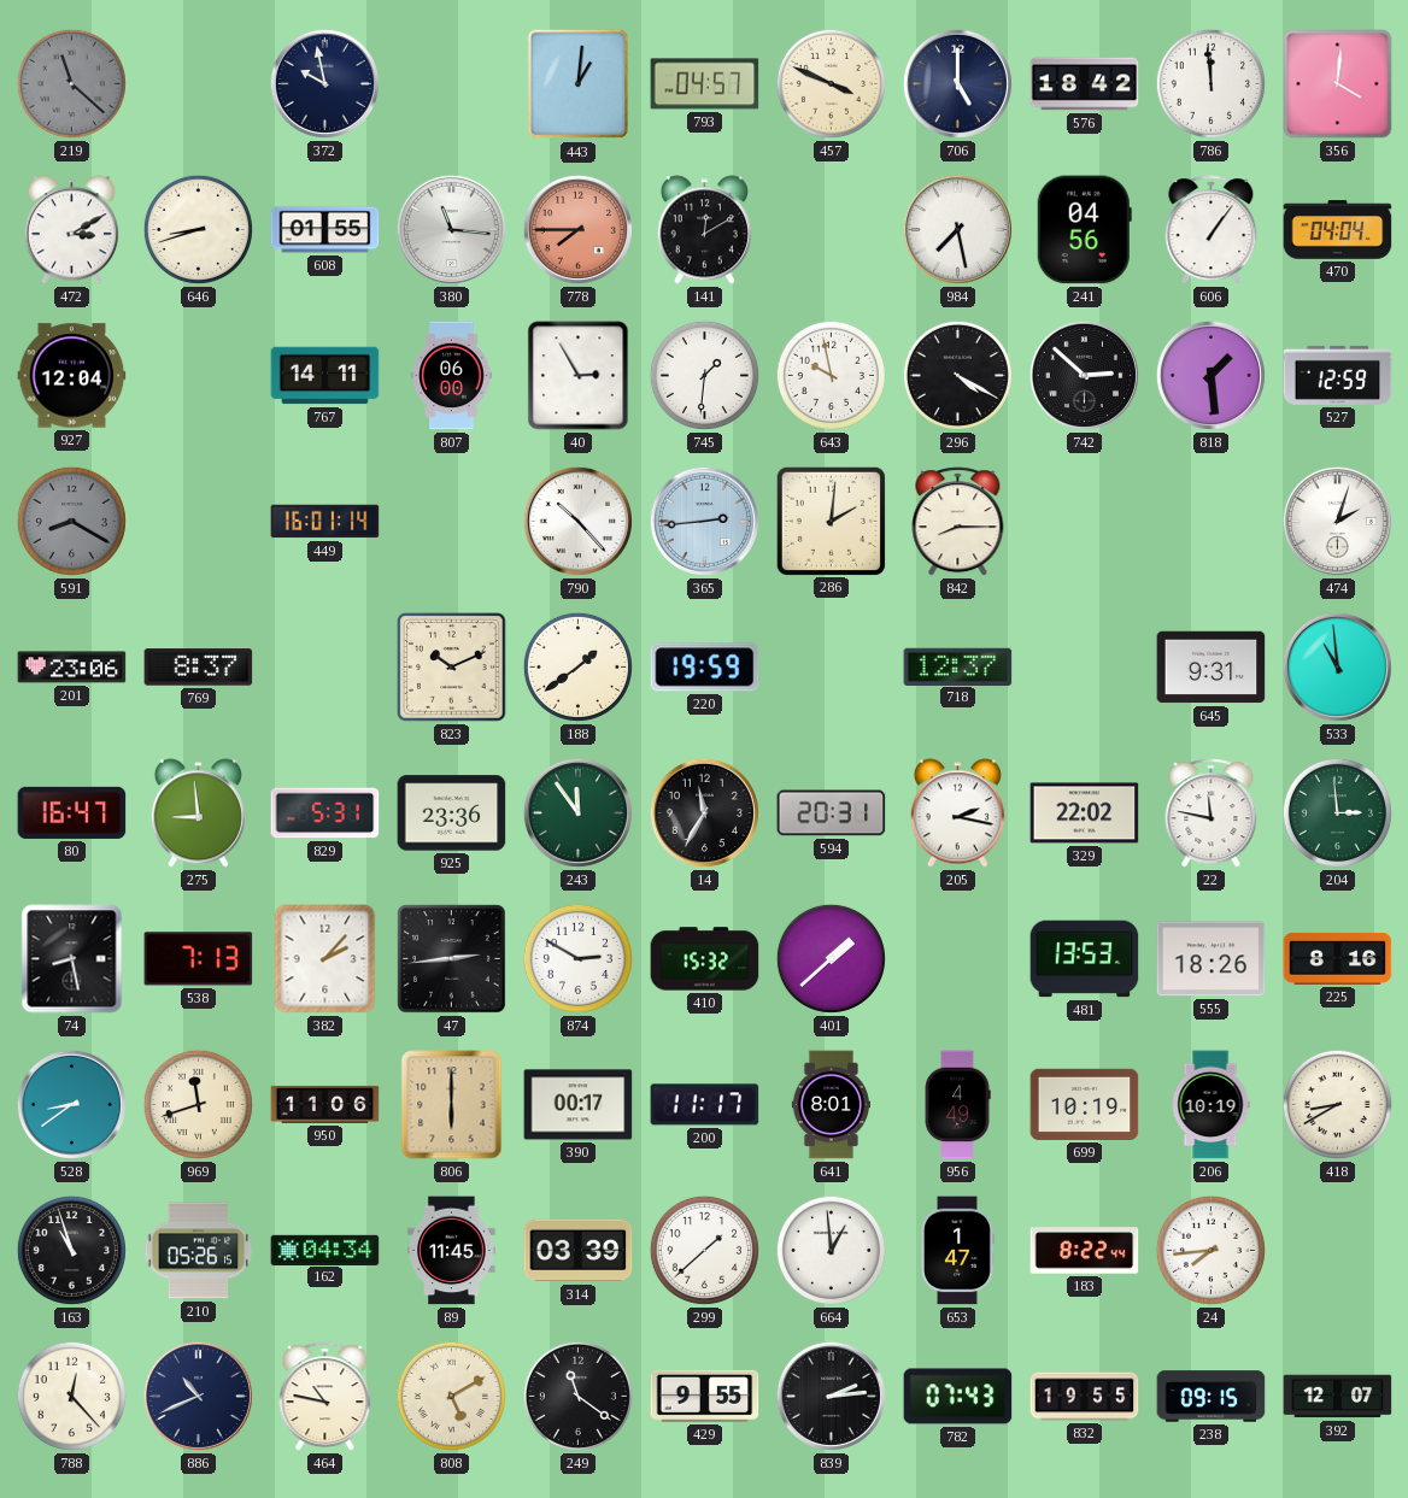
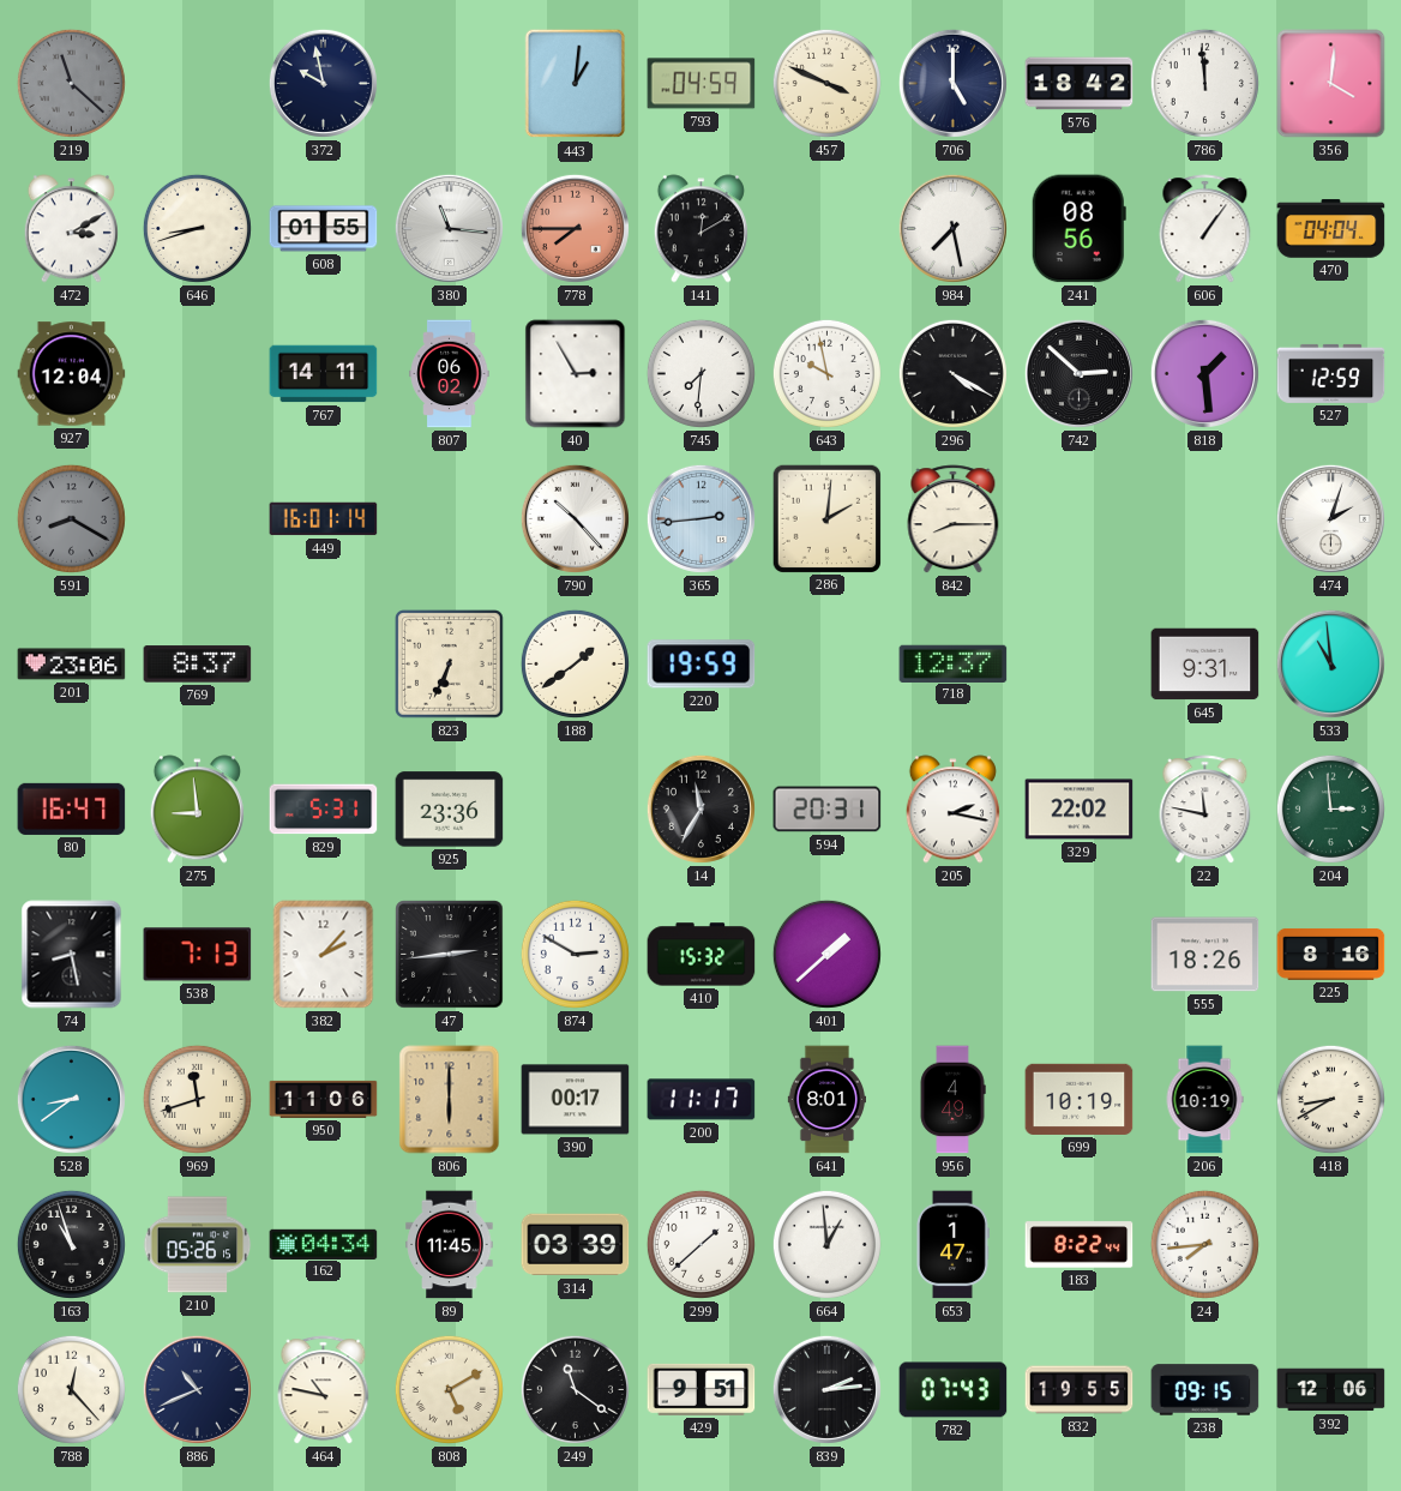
793: 04:57 -> 04:59
241: 04:56 -> 08:56
807: 06:00 -> 06:02
745: 1:31 -> 7:31
823: 10:11 -> 6:34
243: 11:54 -> none
481: 13:53 -> none
429: 9:55 -> 9:51
392: 12:07 -> 12:06
